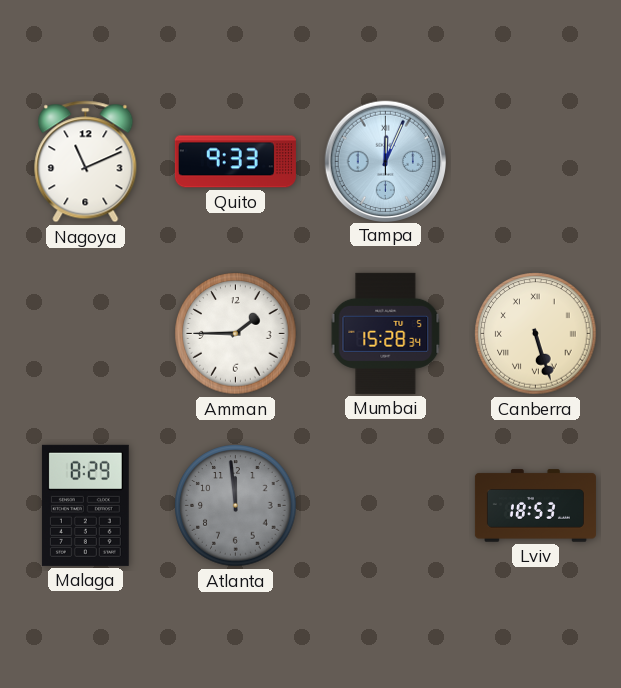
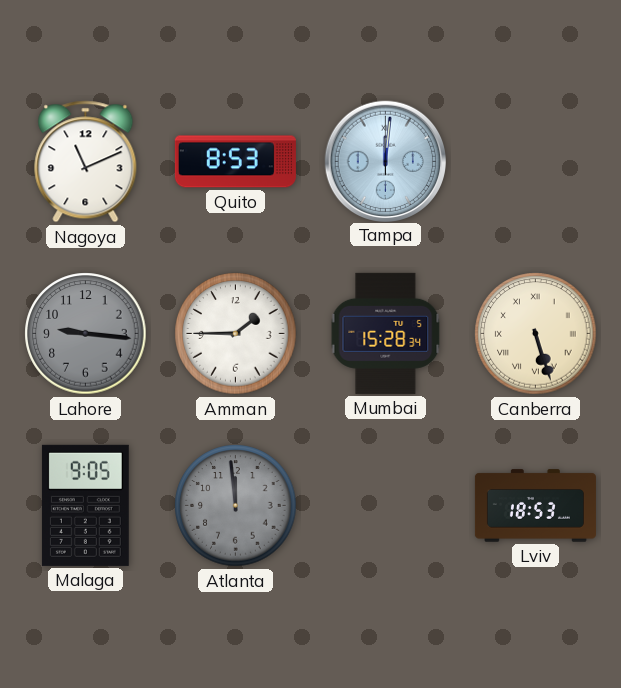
Quito: 9:33 -> 8:53
Tampa: 12:04 -> 12:01
Lahore: none -> 9:16
Malaga: 8:29 -> 9:05
